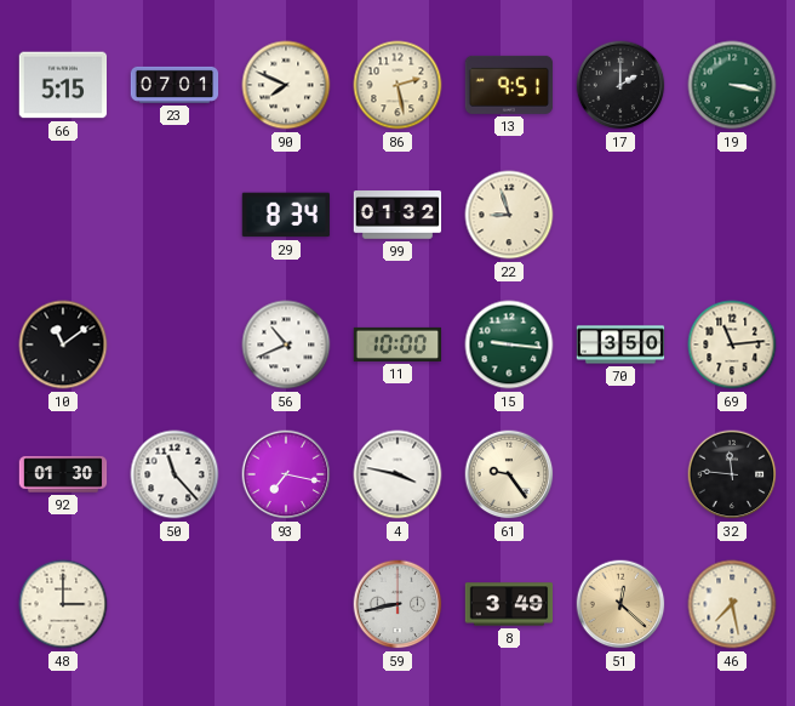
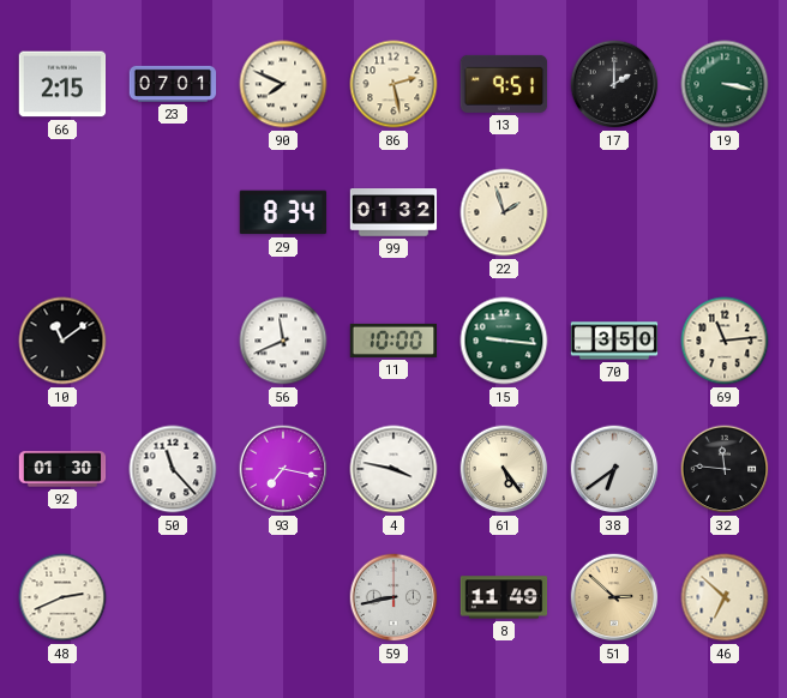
66: 5:15 -> 2:15
22: 8:57 -> 1:57
56: 10:41 -> 11:41
61: 9:24 -> 5:24
38: none -> 6:39
48: 3:00 -> 2:41
8: 3:49 -> 11:49
51: 12:22 -> 2:52
46: 7:28 -> 6:52
